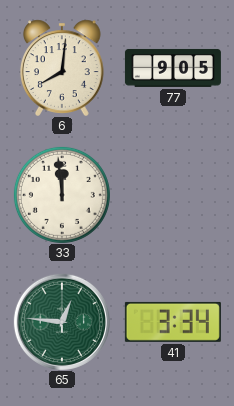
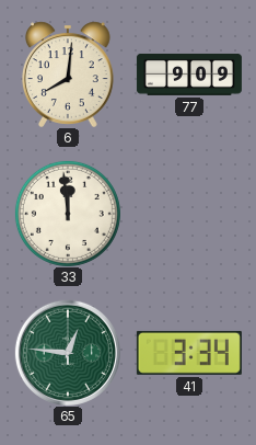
77: 9:05 -> 9:09
